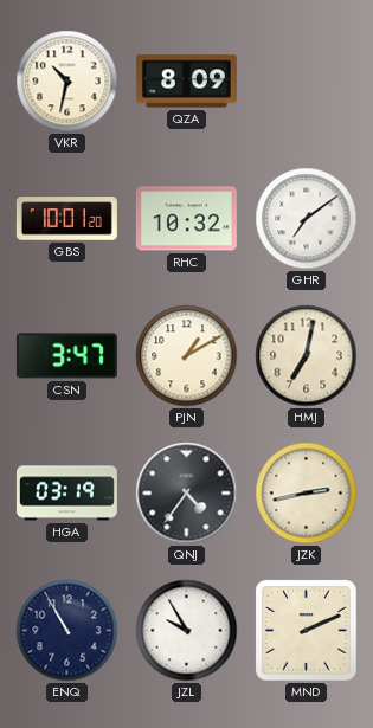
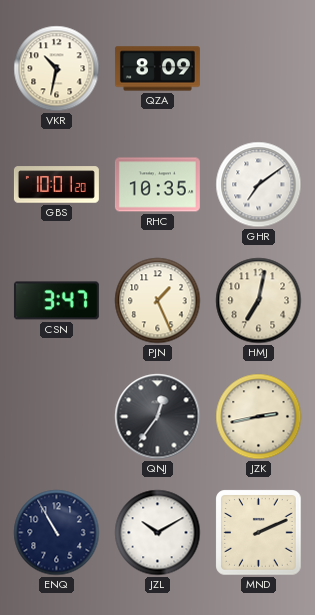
RHC: 10:32 -> 10:35
PJN: 1:10 -> 1:26
HGA: 03:19 -> none
QNJ: 4:36 -> 12:36
JZL: 9:55 -> 10:10
